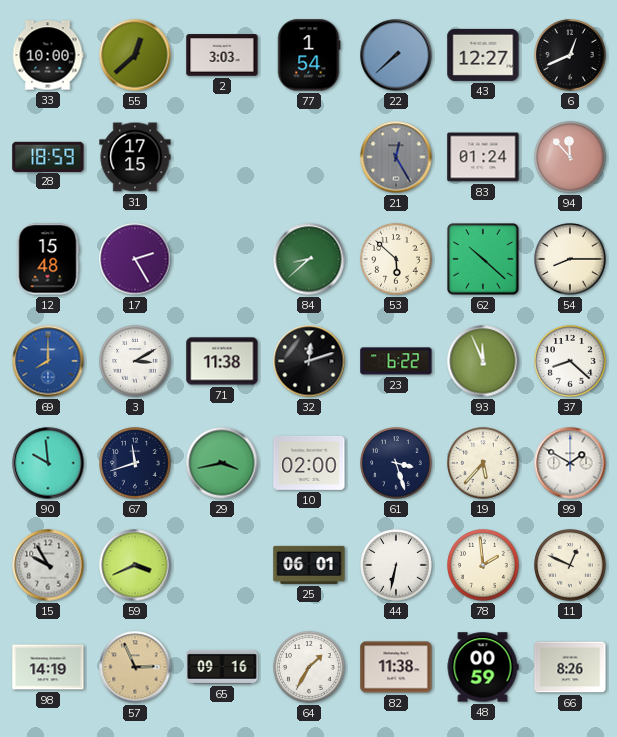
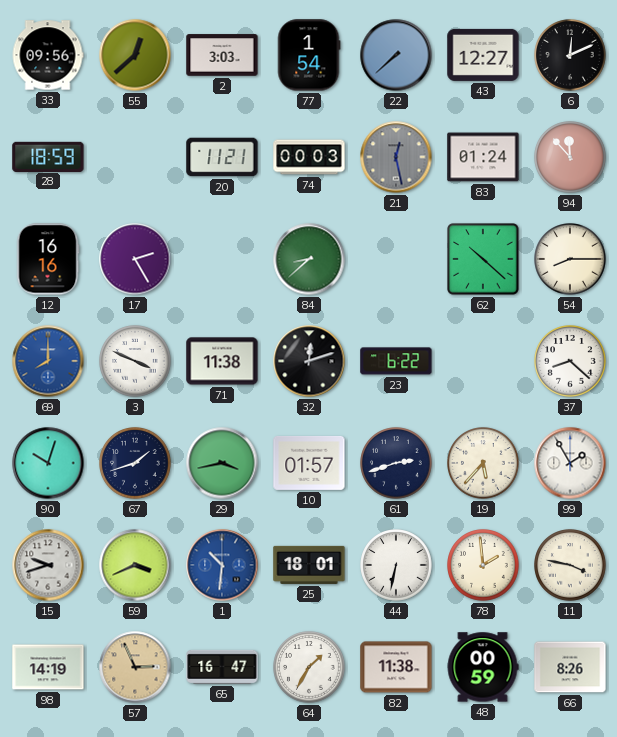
33: 10:00 -> 09:56
6: 12:41 -> 12:11
31: 17:15 -> none
20: none -> 11:21
74: none -> 00:03
21: 12:25 -> 12:28
12: 15:48 -> 16:16
53: 5:52 -> none
3: 3:10 -> 3:49
93: 11:56 -> none
90: 9:59 -> 10:03
67: 11:42 -> 1:42
10: 02:00 -> 01:57
61: 3:27 -> 2:42
99: 1:50 -> 1:55
15: 9:55 -> 9:42
1: none -> 10:31
25: 06:01 -> 18:01
11: 12:49 -> 3:47
65: 09:16 -> 16:47
